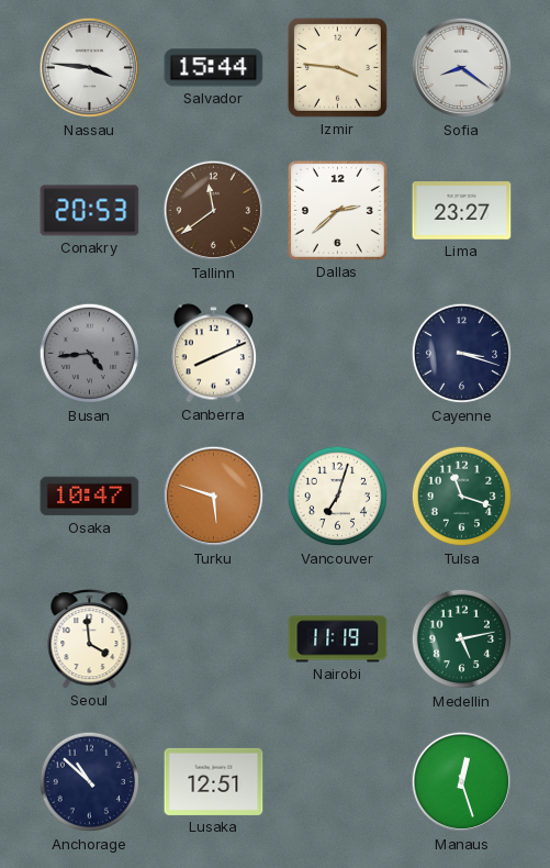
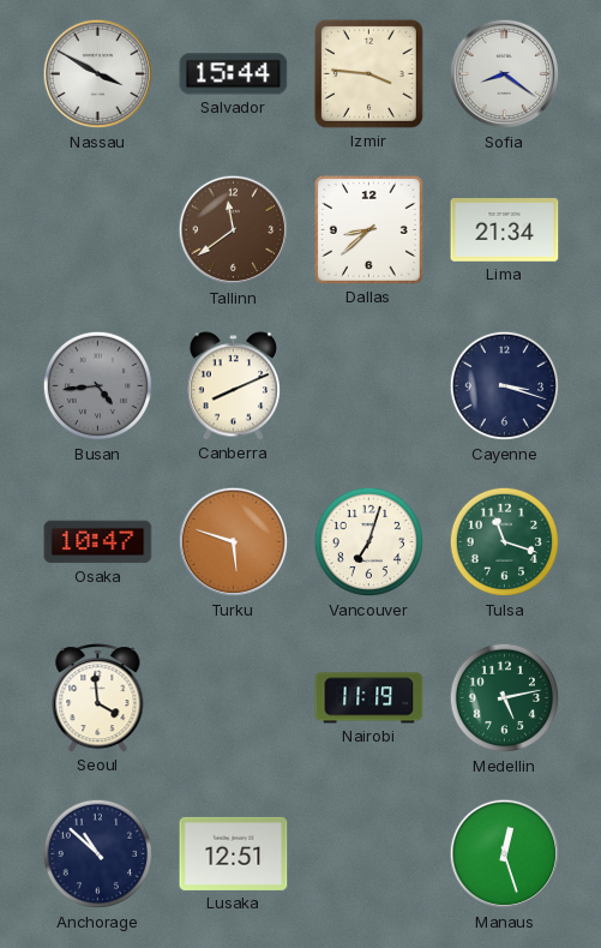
Nassau: 3:46 -> 3:50
Conakry: 20:53 -> none
Dallas: 2:38 -> 8:38
Lima: 23:27 -> 21:34
